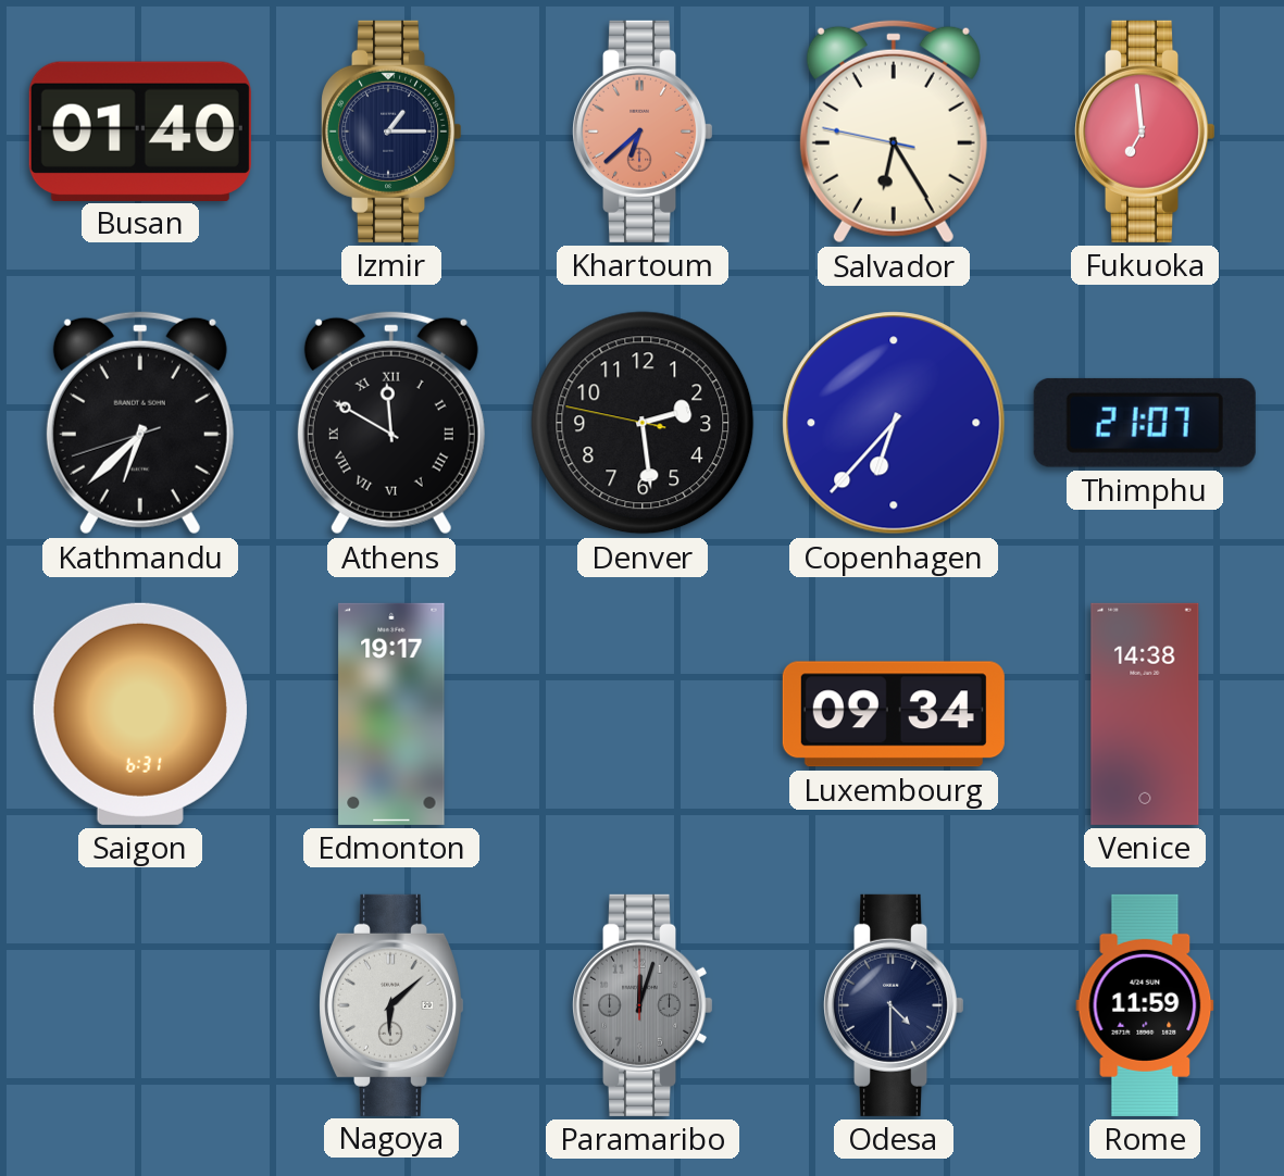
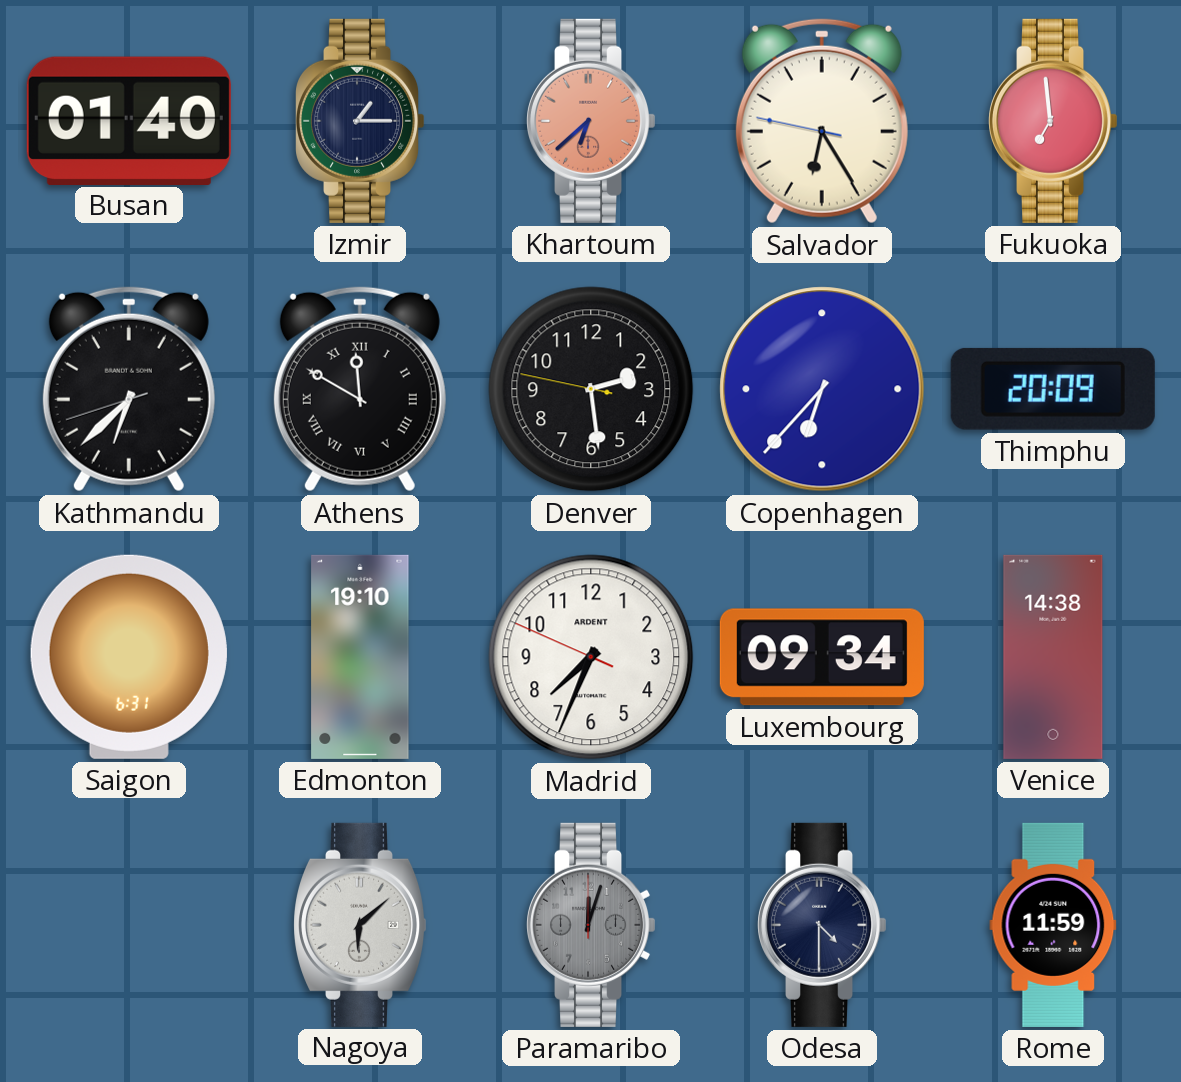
Thimphu: 21:07 -> 20:09
Edmonton: 19:17 -> 19:10
Madrid: none -> 7:33
